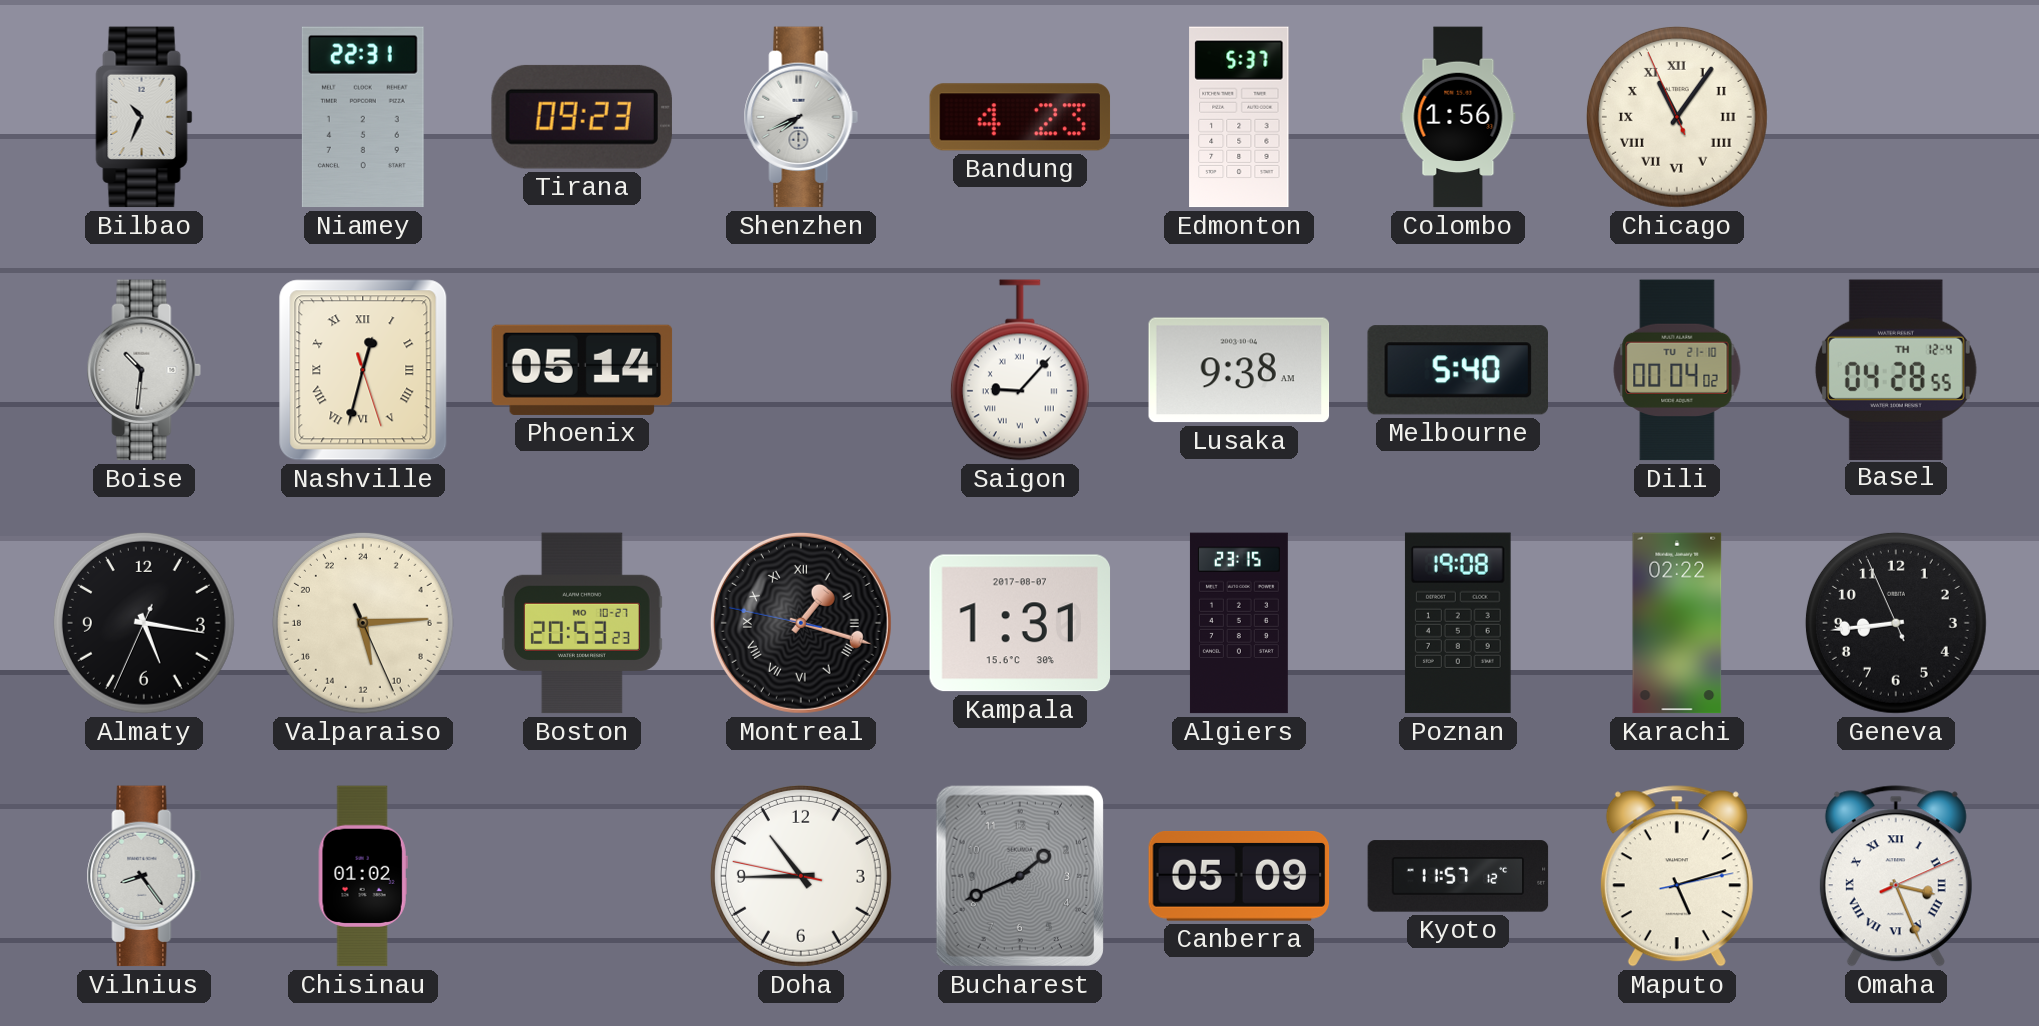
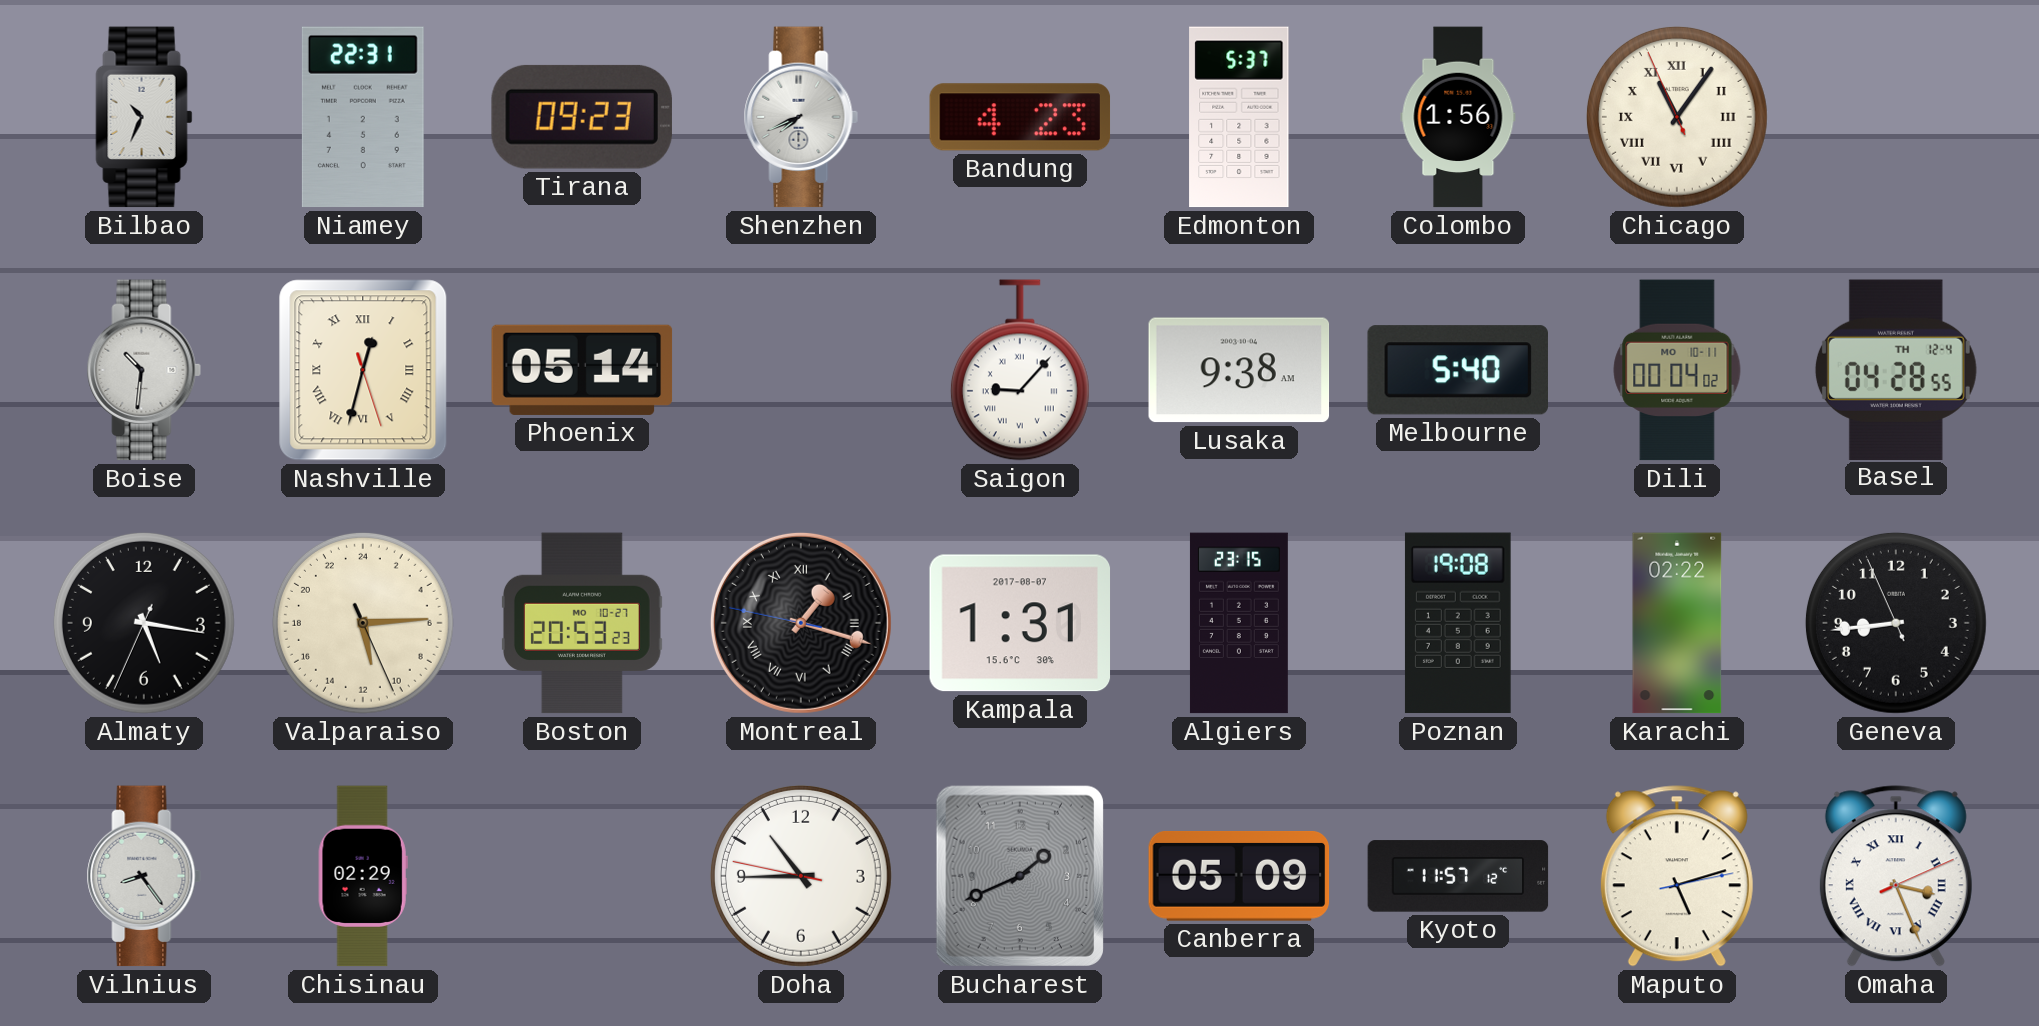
Dili date: TU 21-10 -> MO 10-11
Chisinau: 01:02 -> 02:29
